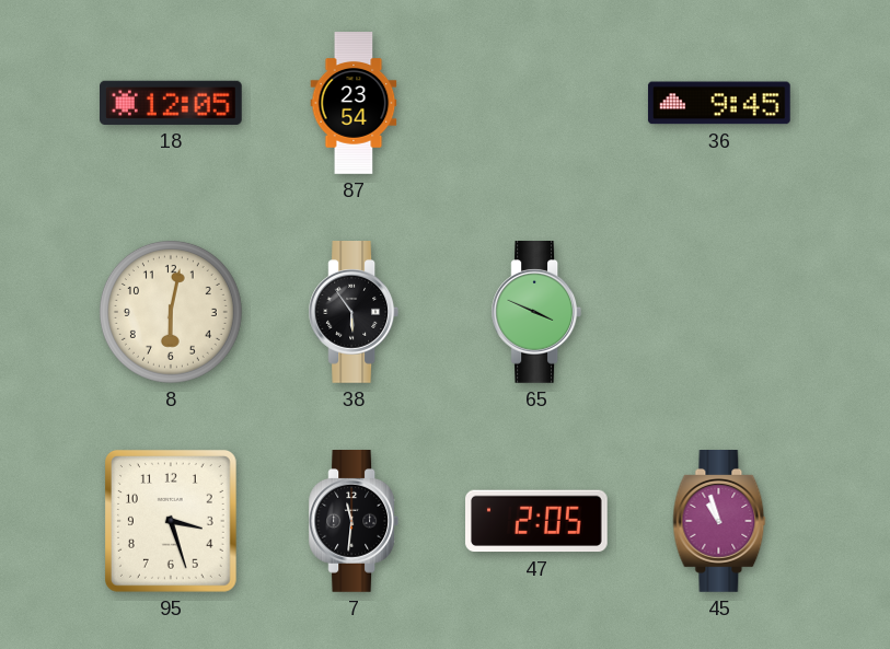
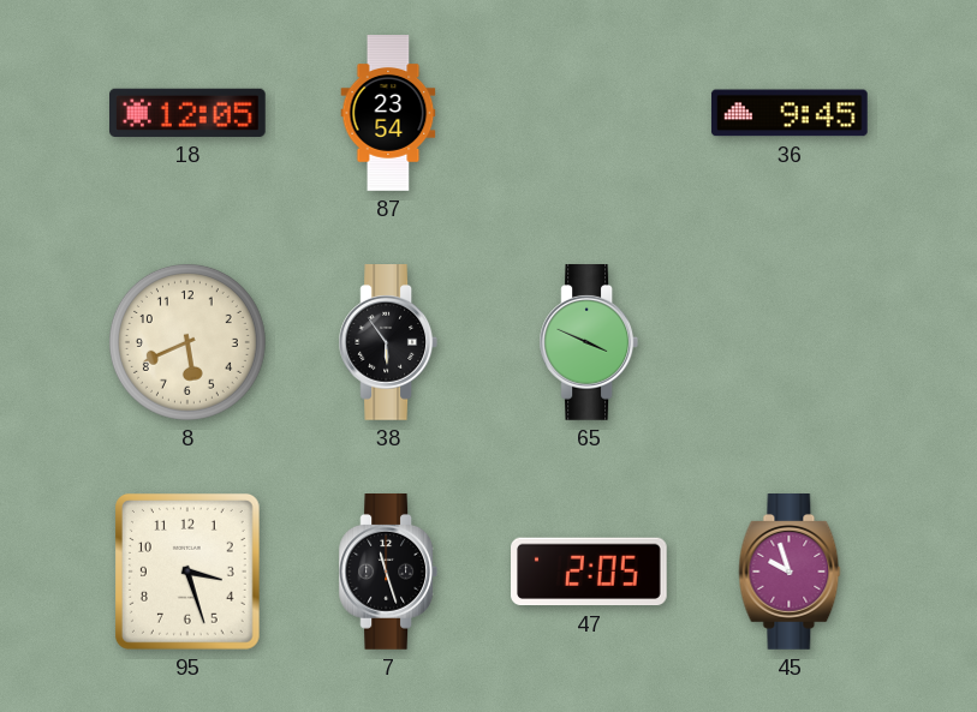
8: 6:02 -> 5:41
7: 11:31 -> 11:27
45: 10:57 -> 9:57
